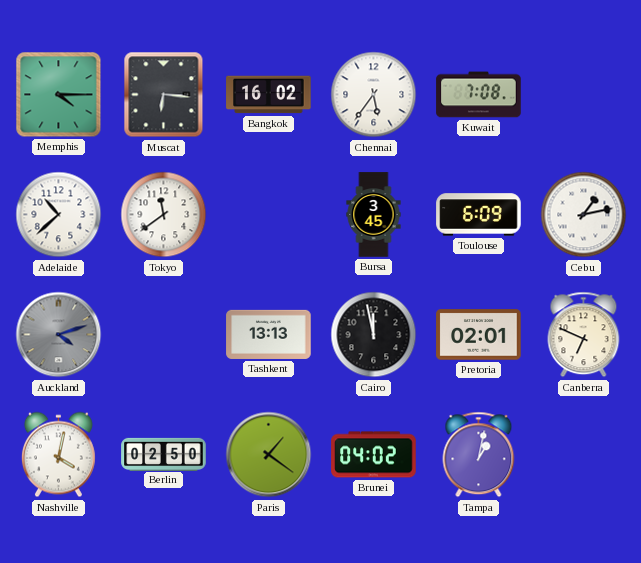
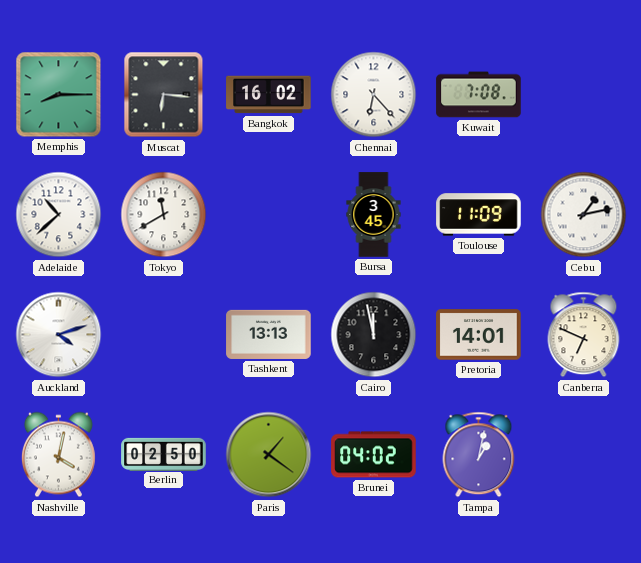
Memphis: 4:15 -> 8:15
Chennai: 5:36 -> 6:23
Tokyo: 11:39 -> 11:40
Toulouse: 6:09 -> 11:09
Auckland dial: grey -> white
Pretoria: 02:01 -> 14:01
